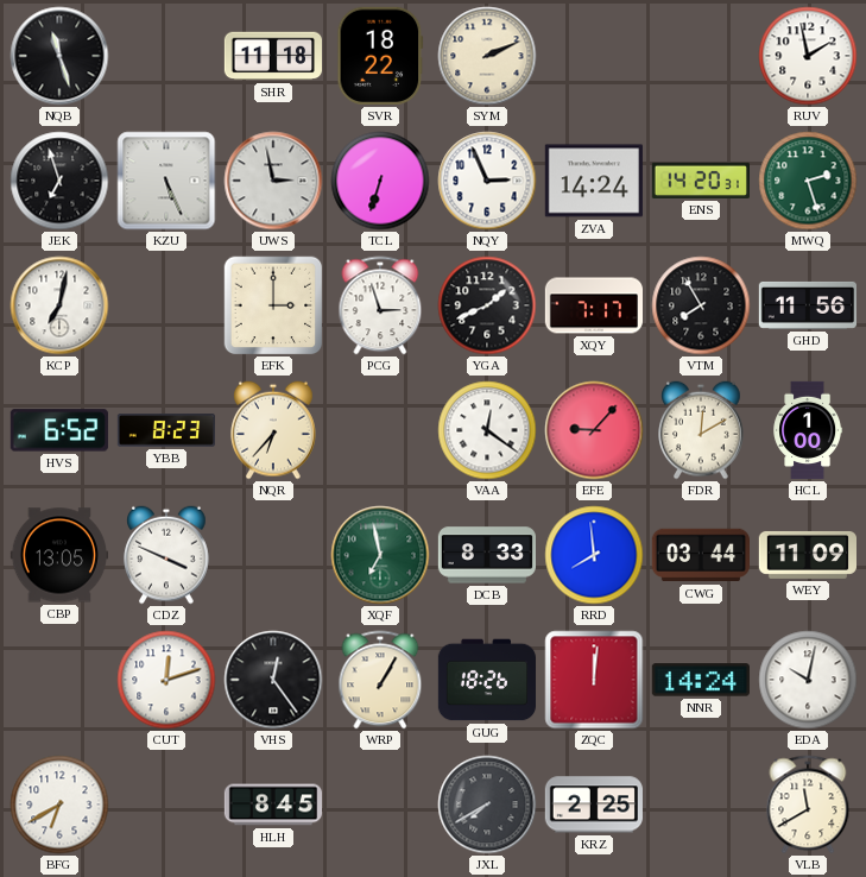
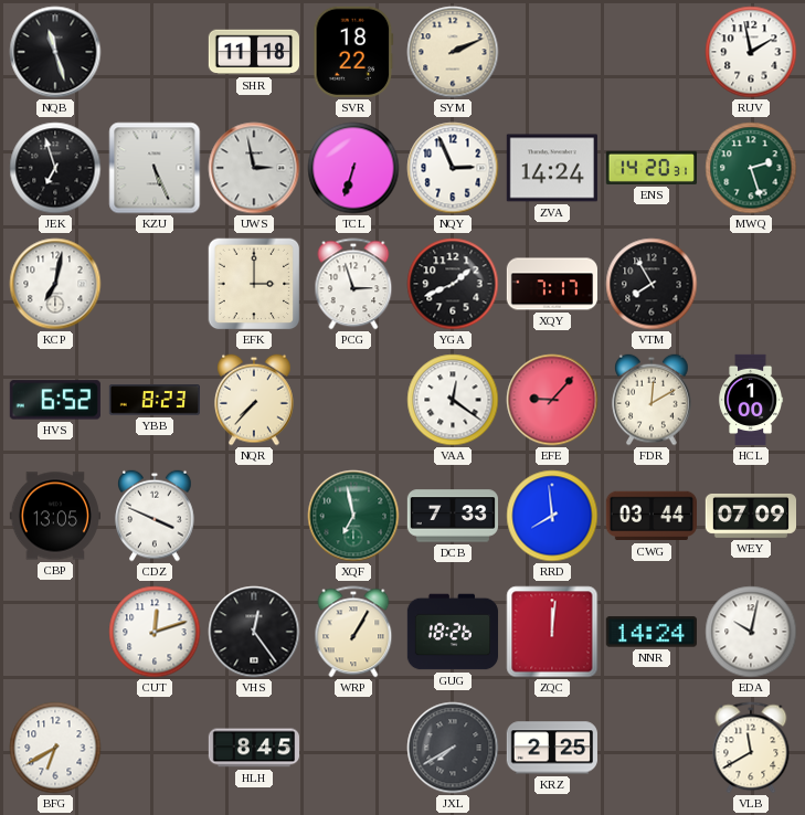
GHD: 11:56 -> none
NQR: 6:37 -> 7:37
DCB: 8:33 -> 7:33
WEY: 11:09 -> 07:09
